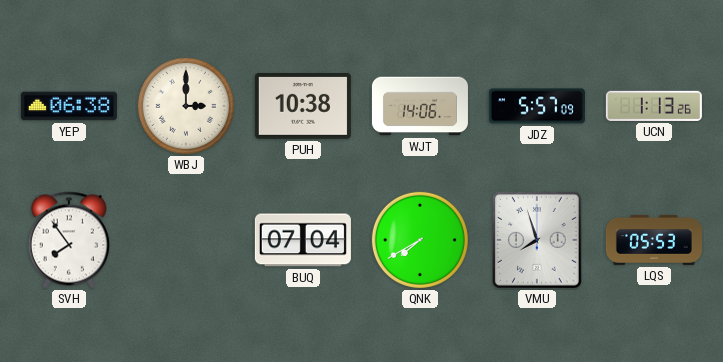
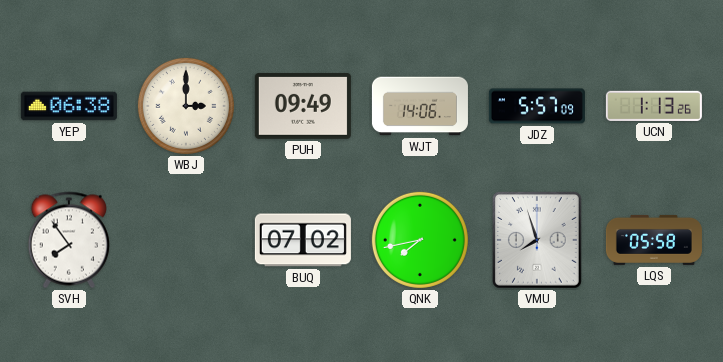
PUH: 10:38 -> 09:49
BUQ: 07:04 -> 07:02
QNK: 7:40 -> 7:43
LQS: 05:53 -> 05:58
